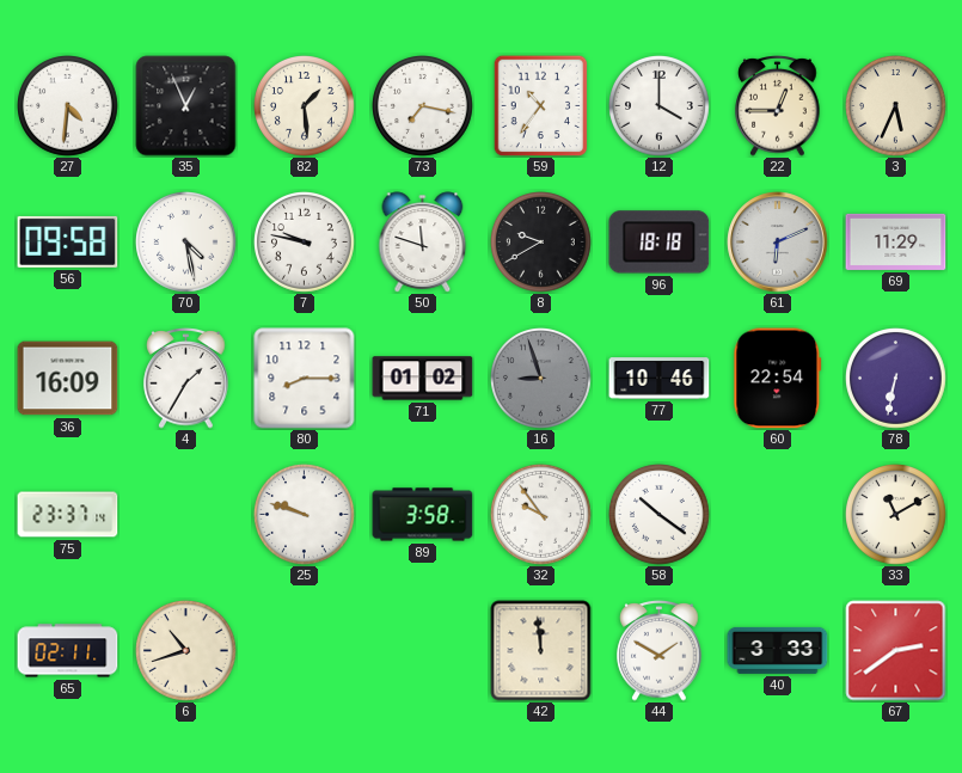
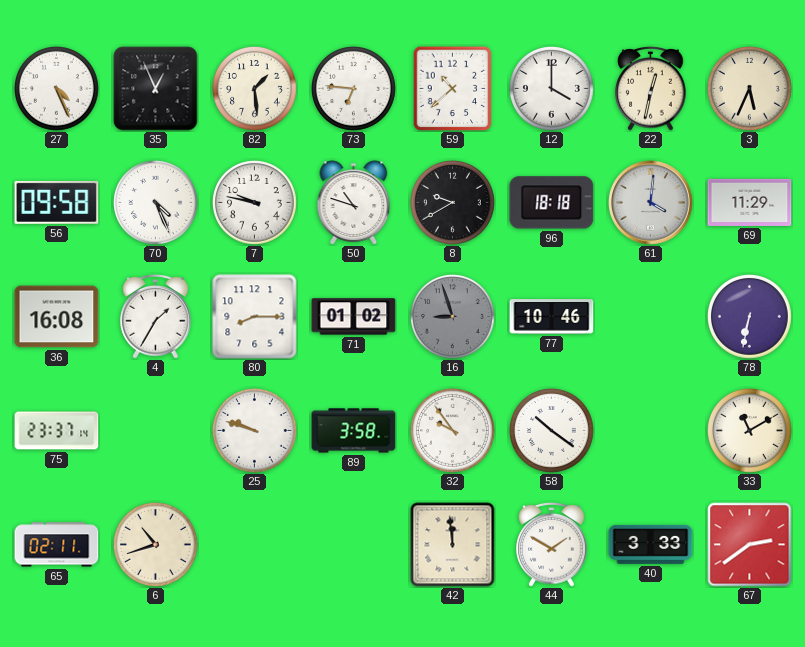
27: 4:31 -> 4:26
73: 7:17 -> 6:46
59: 10:36 -> 10:38
22: 12:45 -> 12:32
70: 4:28 -> 4:26
50: 11:48 -> 10:48
61: 6:11 -> 4:01
36: 16:09 -> 16:08
60: 22:54 -> none
